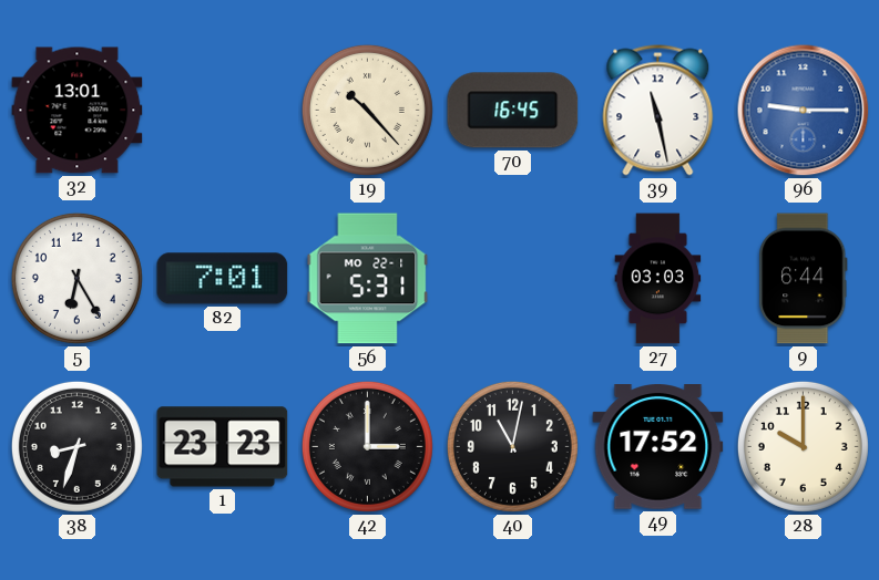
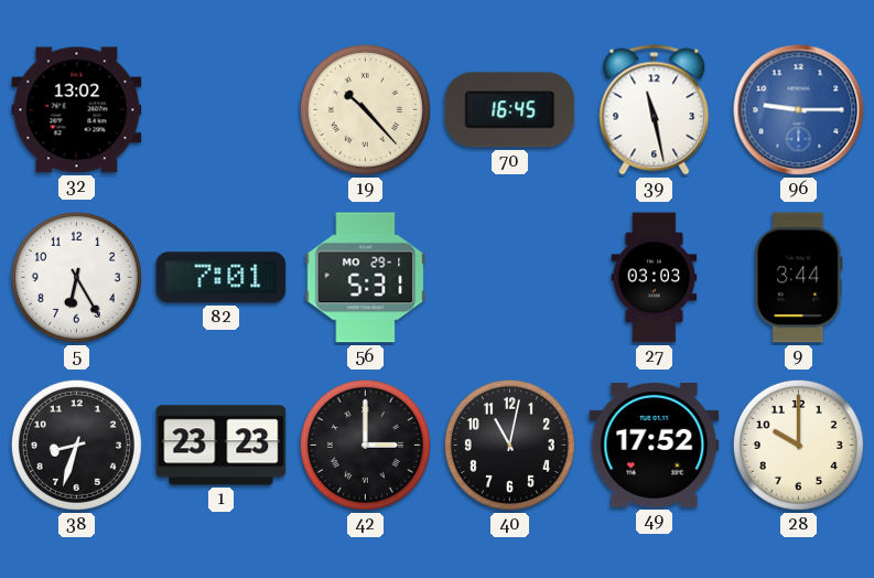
32: 13:01 -> 13:02
56 date: MO 22-1 -> MO 29-1
9: 6:44 -> 3:44
